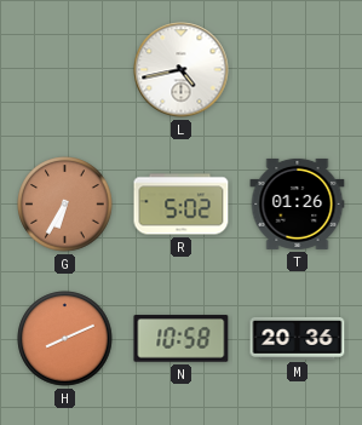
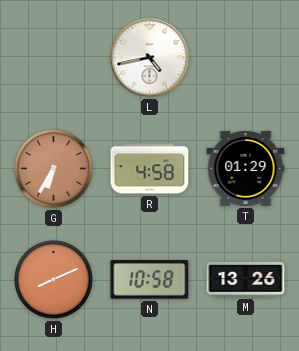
R: 5:02 -> 4:58
T: 01:26 -> 01:29
M: 20:36 -> 13:26
